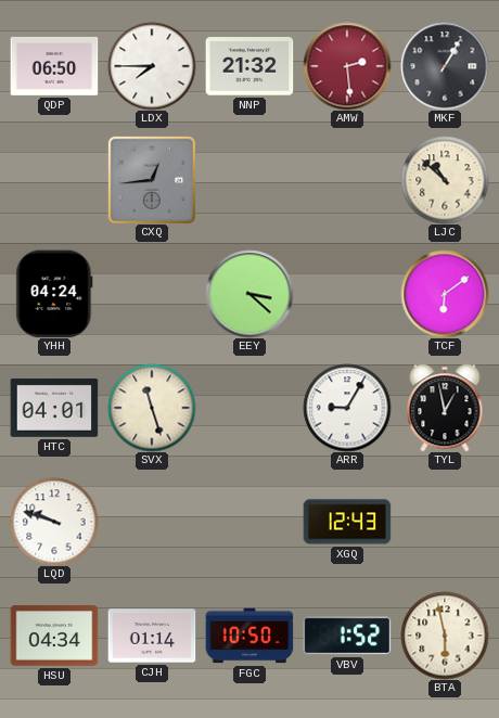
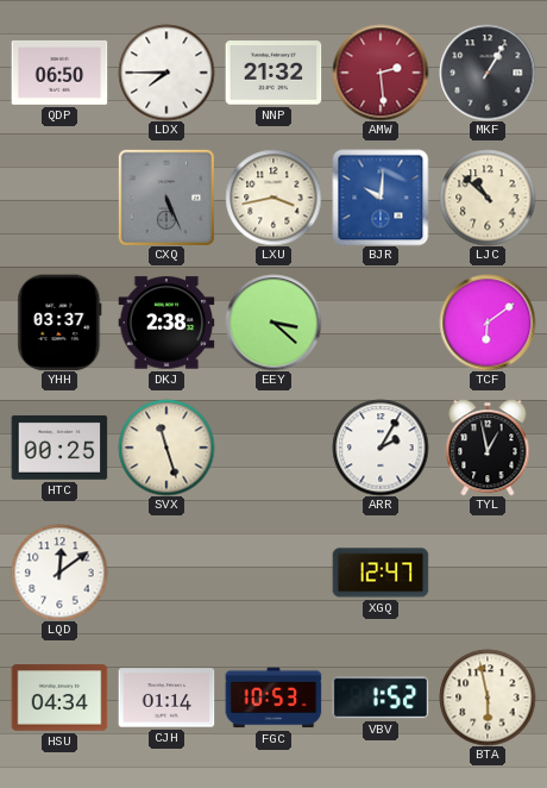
CXQ: 12:44 -> 5:26
LXU: none -> 3:43
BJR: none -> 10:01
YHH: 04:24 -> 03:37
DKJ: none -> 2:38
HTC: 04:01 -> 00:25
ARR: 9:05 -> 2:05
LQD: 9:48 -> 12:09
XGQ: 12:43 -> 12:47
FGC: 10:50 -> 10:53
